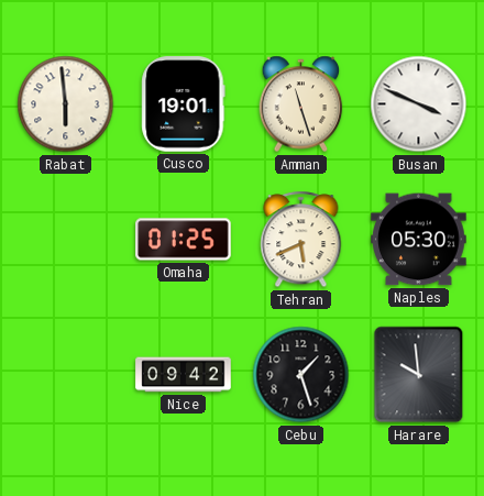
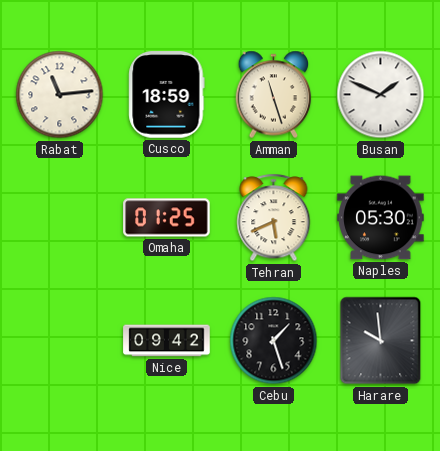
Rabat: 5:59 -> 11:14
Cusco: 19:01 -> 18:59
Busan: 3:49 -> 1:49
